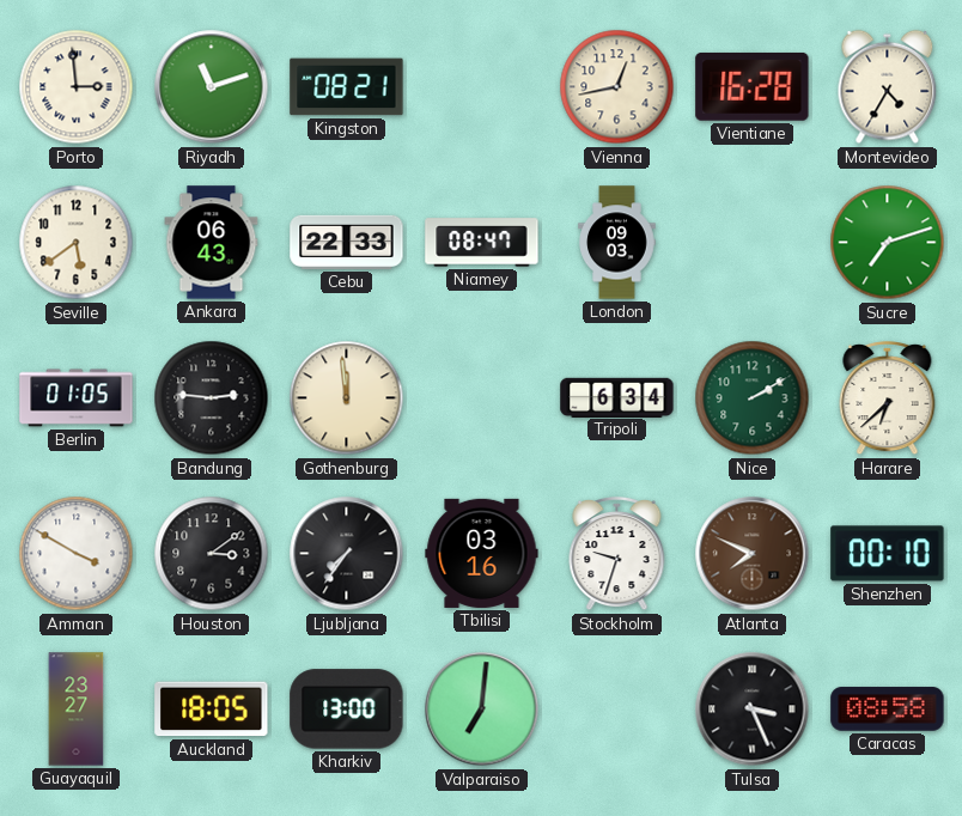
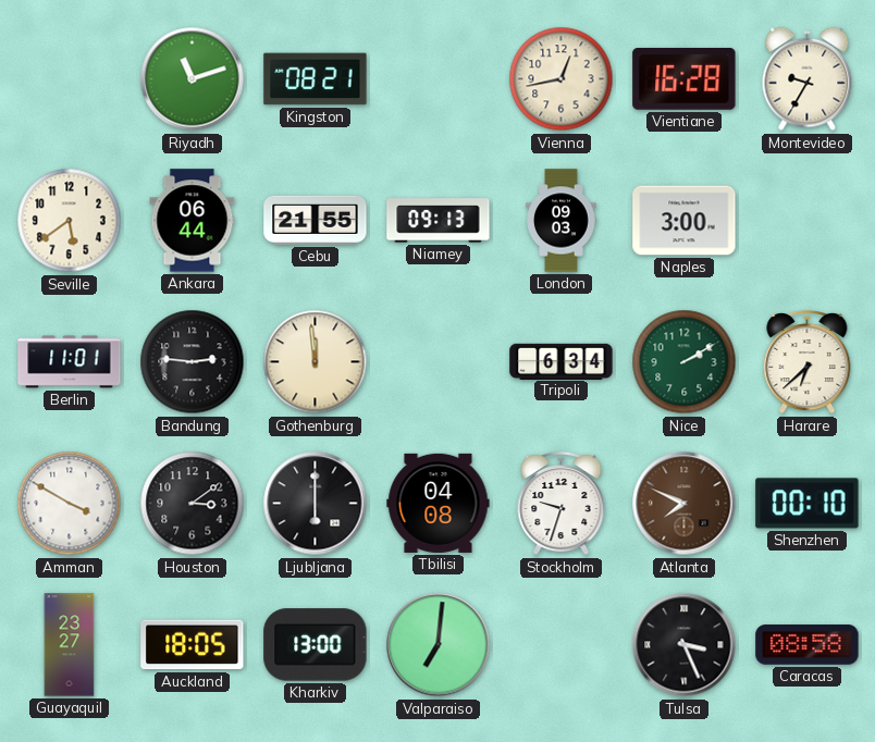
Porto: 2:59 -> none
Montevideo: 4:35 -> 9:35
Ankara: 06:43 -> 06:44
Cebu: 22:33 -> 21:55
Niamey: 08:47 -> 09:13
Naples: none -> 3:00
Sucre: 7:12 -> none
Berlin: 01:05 -> 11:01
Ljubljana: 7:36 -> 6:00
Tbilisi: 03:16 -> 04:08
